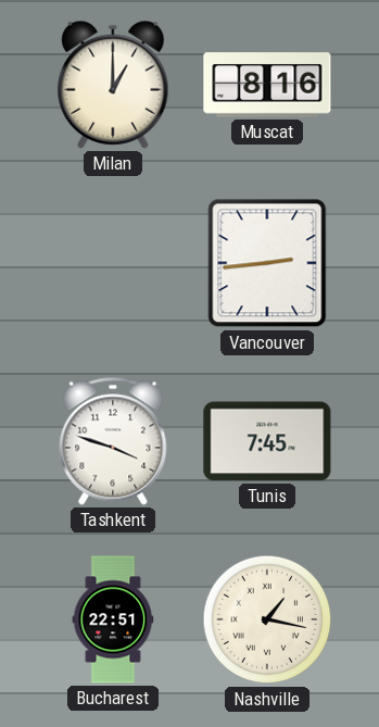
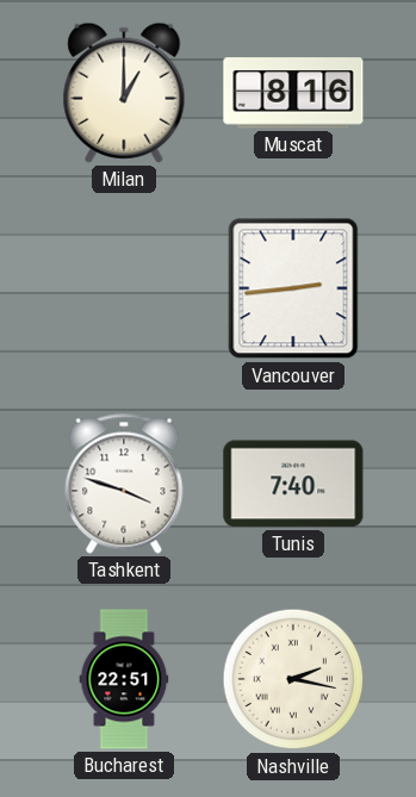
Tunis: 7:45 -> 7:40
Nashville: 1:17 -> 2:17
